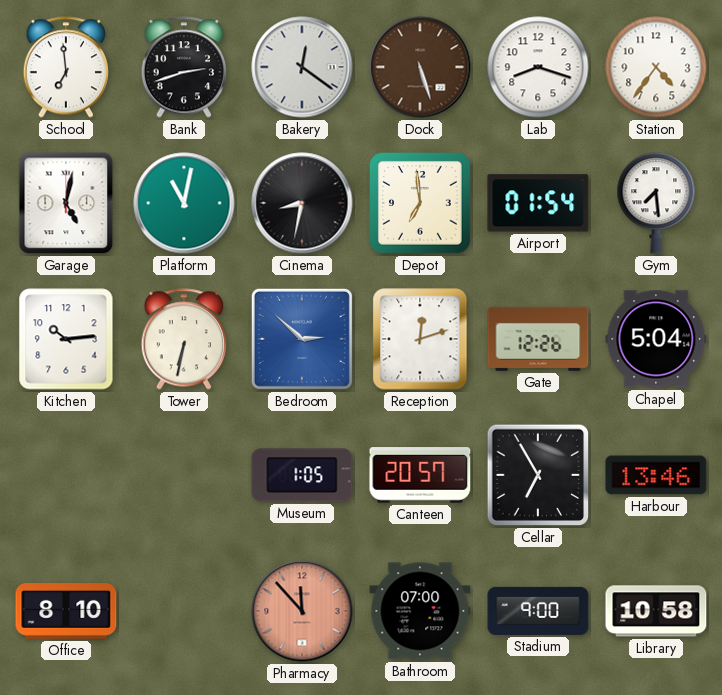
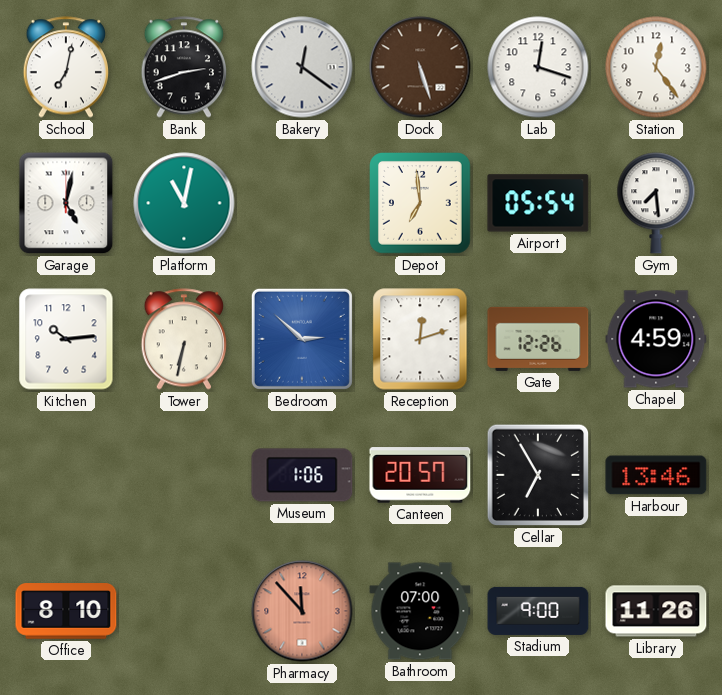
School: 6:59 -> 7:02
Lab: 8:18 -> 12:18
Station: 4:36 -> 12:24
Cinema: 8:32 -> none
Airport: 01:54 -> 05:54
Chapel: 5:04 -> 4:59
Museum: 1:05 -> 1:06
Library: 10:58 -> 11:26
